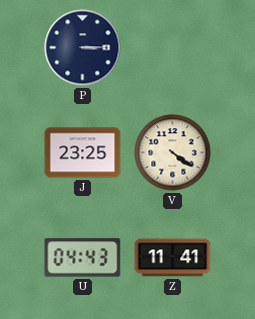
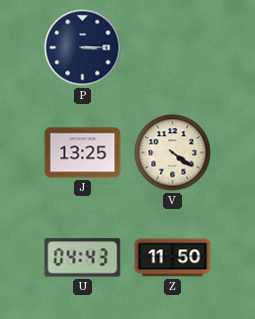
J: 23:25 -> 13:25
Z: 11:41 -> 11:50
